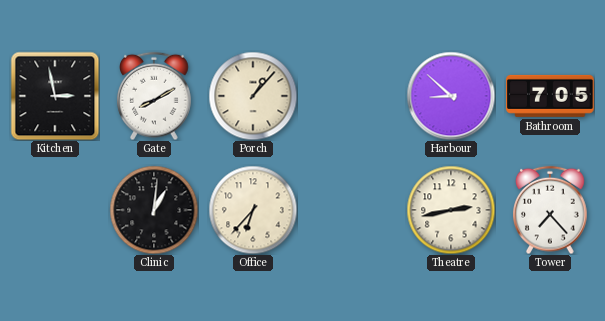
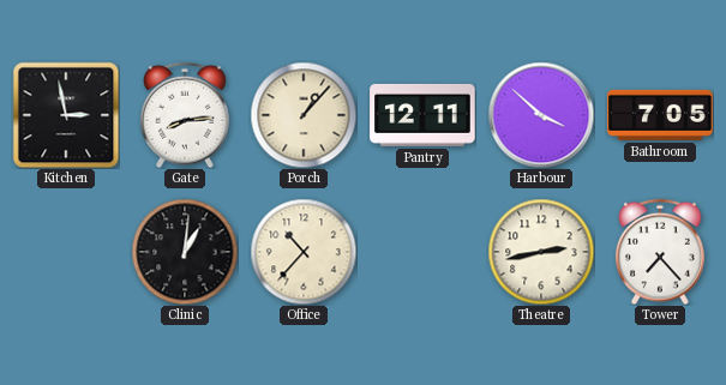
Gate: 8:10 -> 8:14
Pantry: none -> 12:11
Harbour: 8:52 -> 3:52
Office: 6:37 -> 10:37
